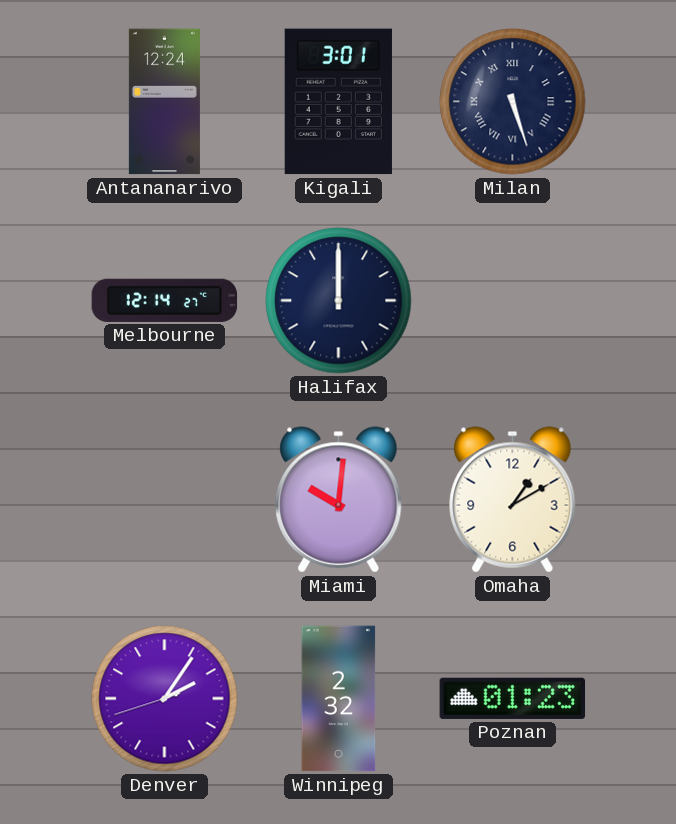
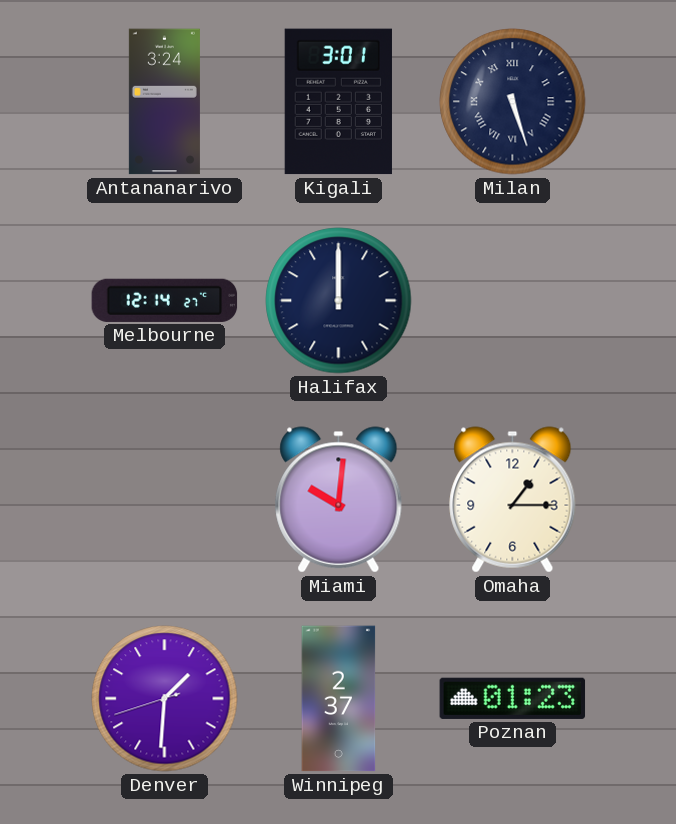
Antananarivo: 12:24 -> 3:24
Omaha: 1:10 -> 1:15
Denver: 2:05 -> 1:30
Winnipeg: 2:32 -> 2:37
